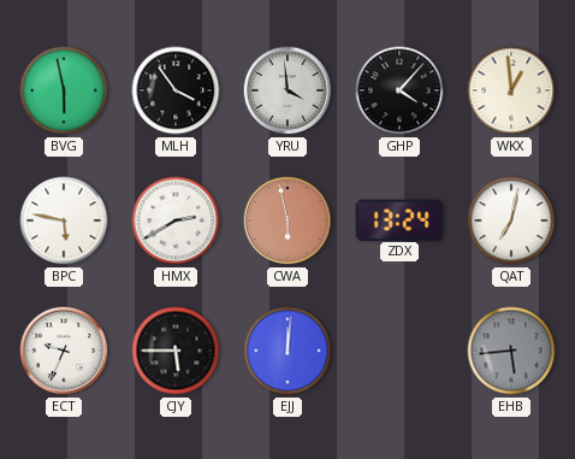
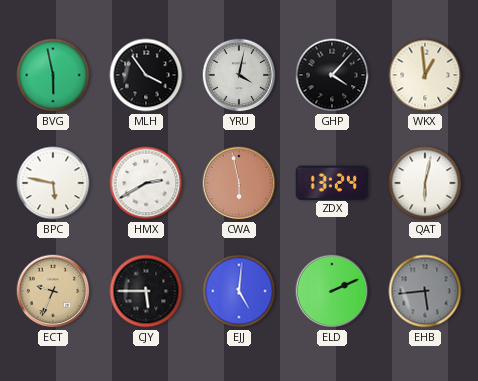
YRU: 3:59 -> 4:02
QAT: 7:02 -> 6:02
ECT dial: white -> champagne
EJJ: 12:01 -> 5:01
ELD: none -> 2:11
